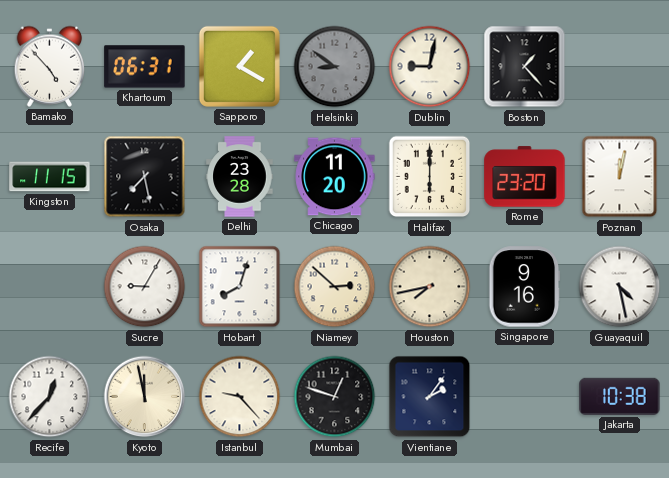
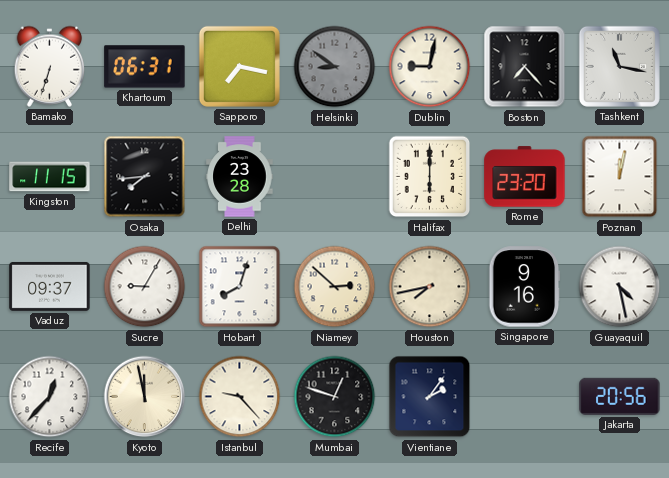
Bamako: 4:53 -> 6:33
Sapporo: 1:20 -> 7:17
Boston: 1:23 -> 7:23
Tashkent: none -> 11:17
Osaka: 7:28 -> 7:44
Chicago: 11:20 -> none
Vaduz: none -> 09:37
Jakarta: 10:38 -> 20:56
